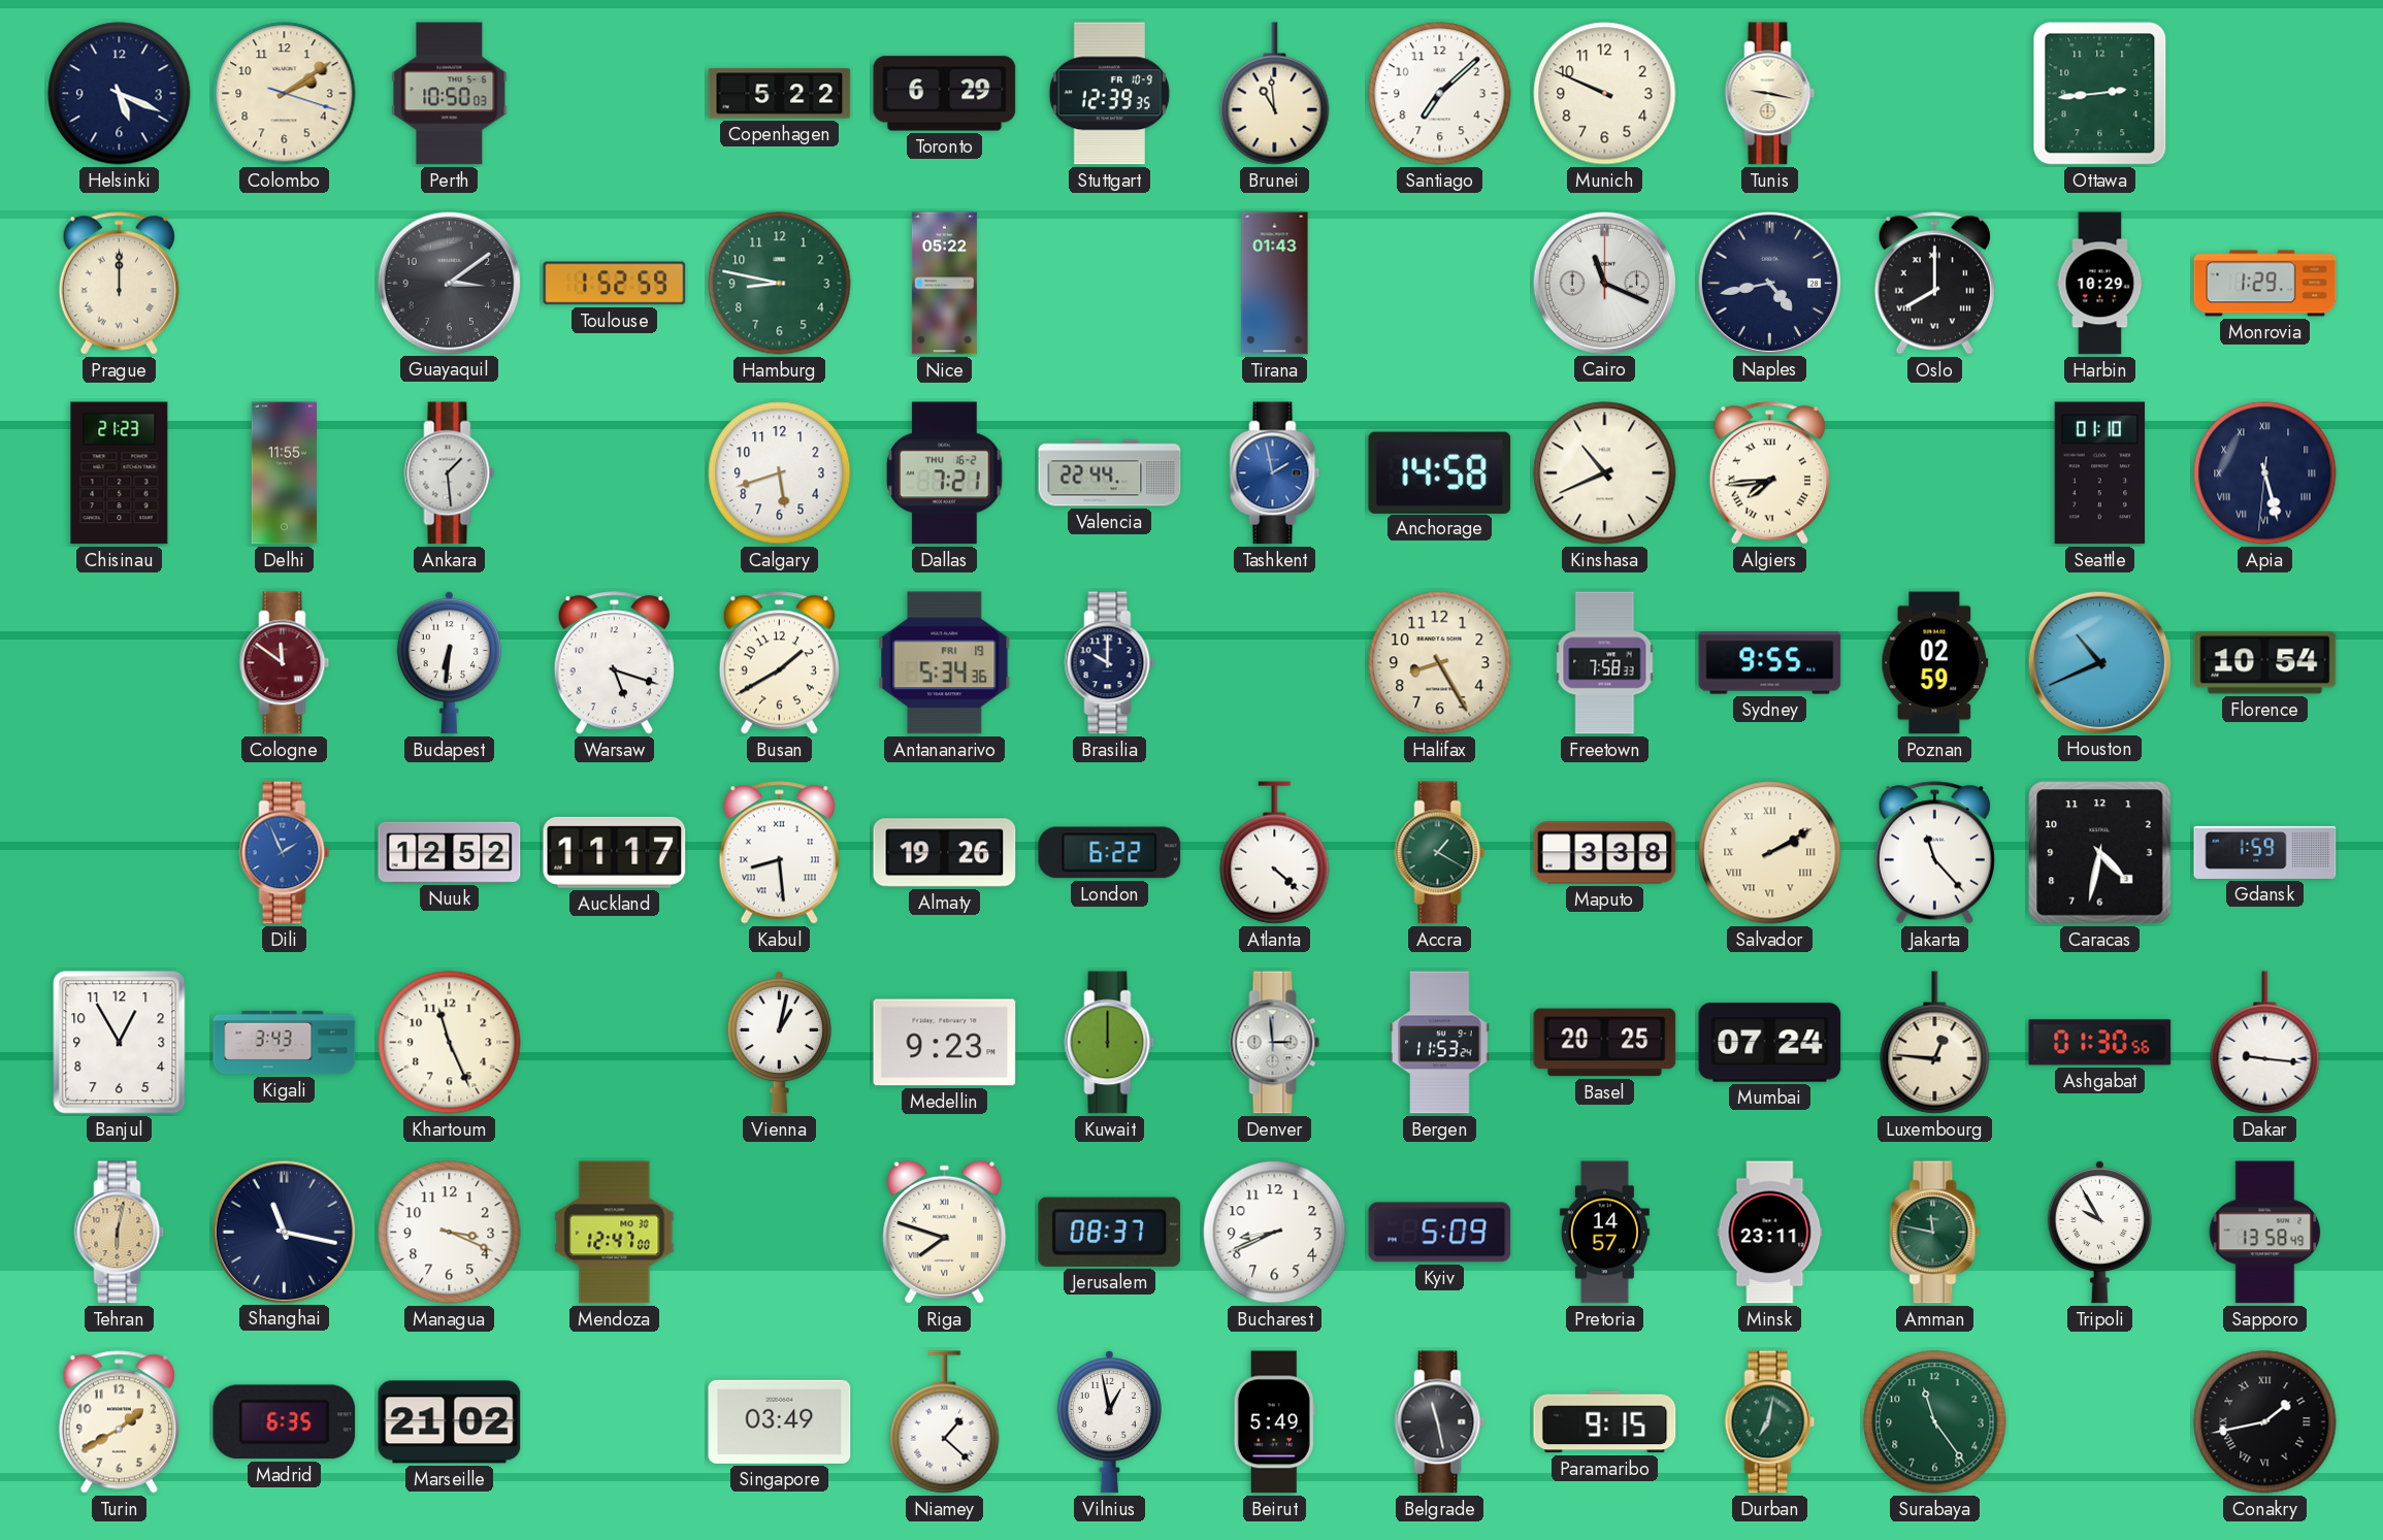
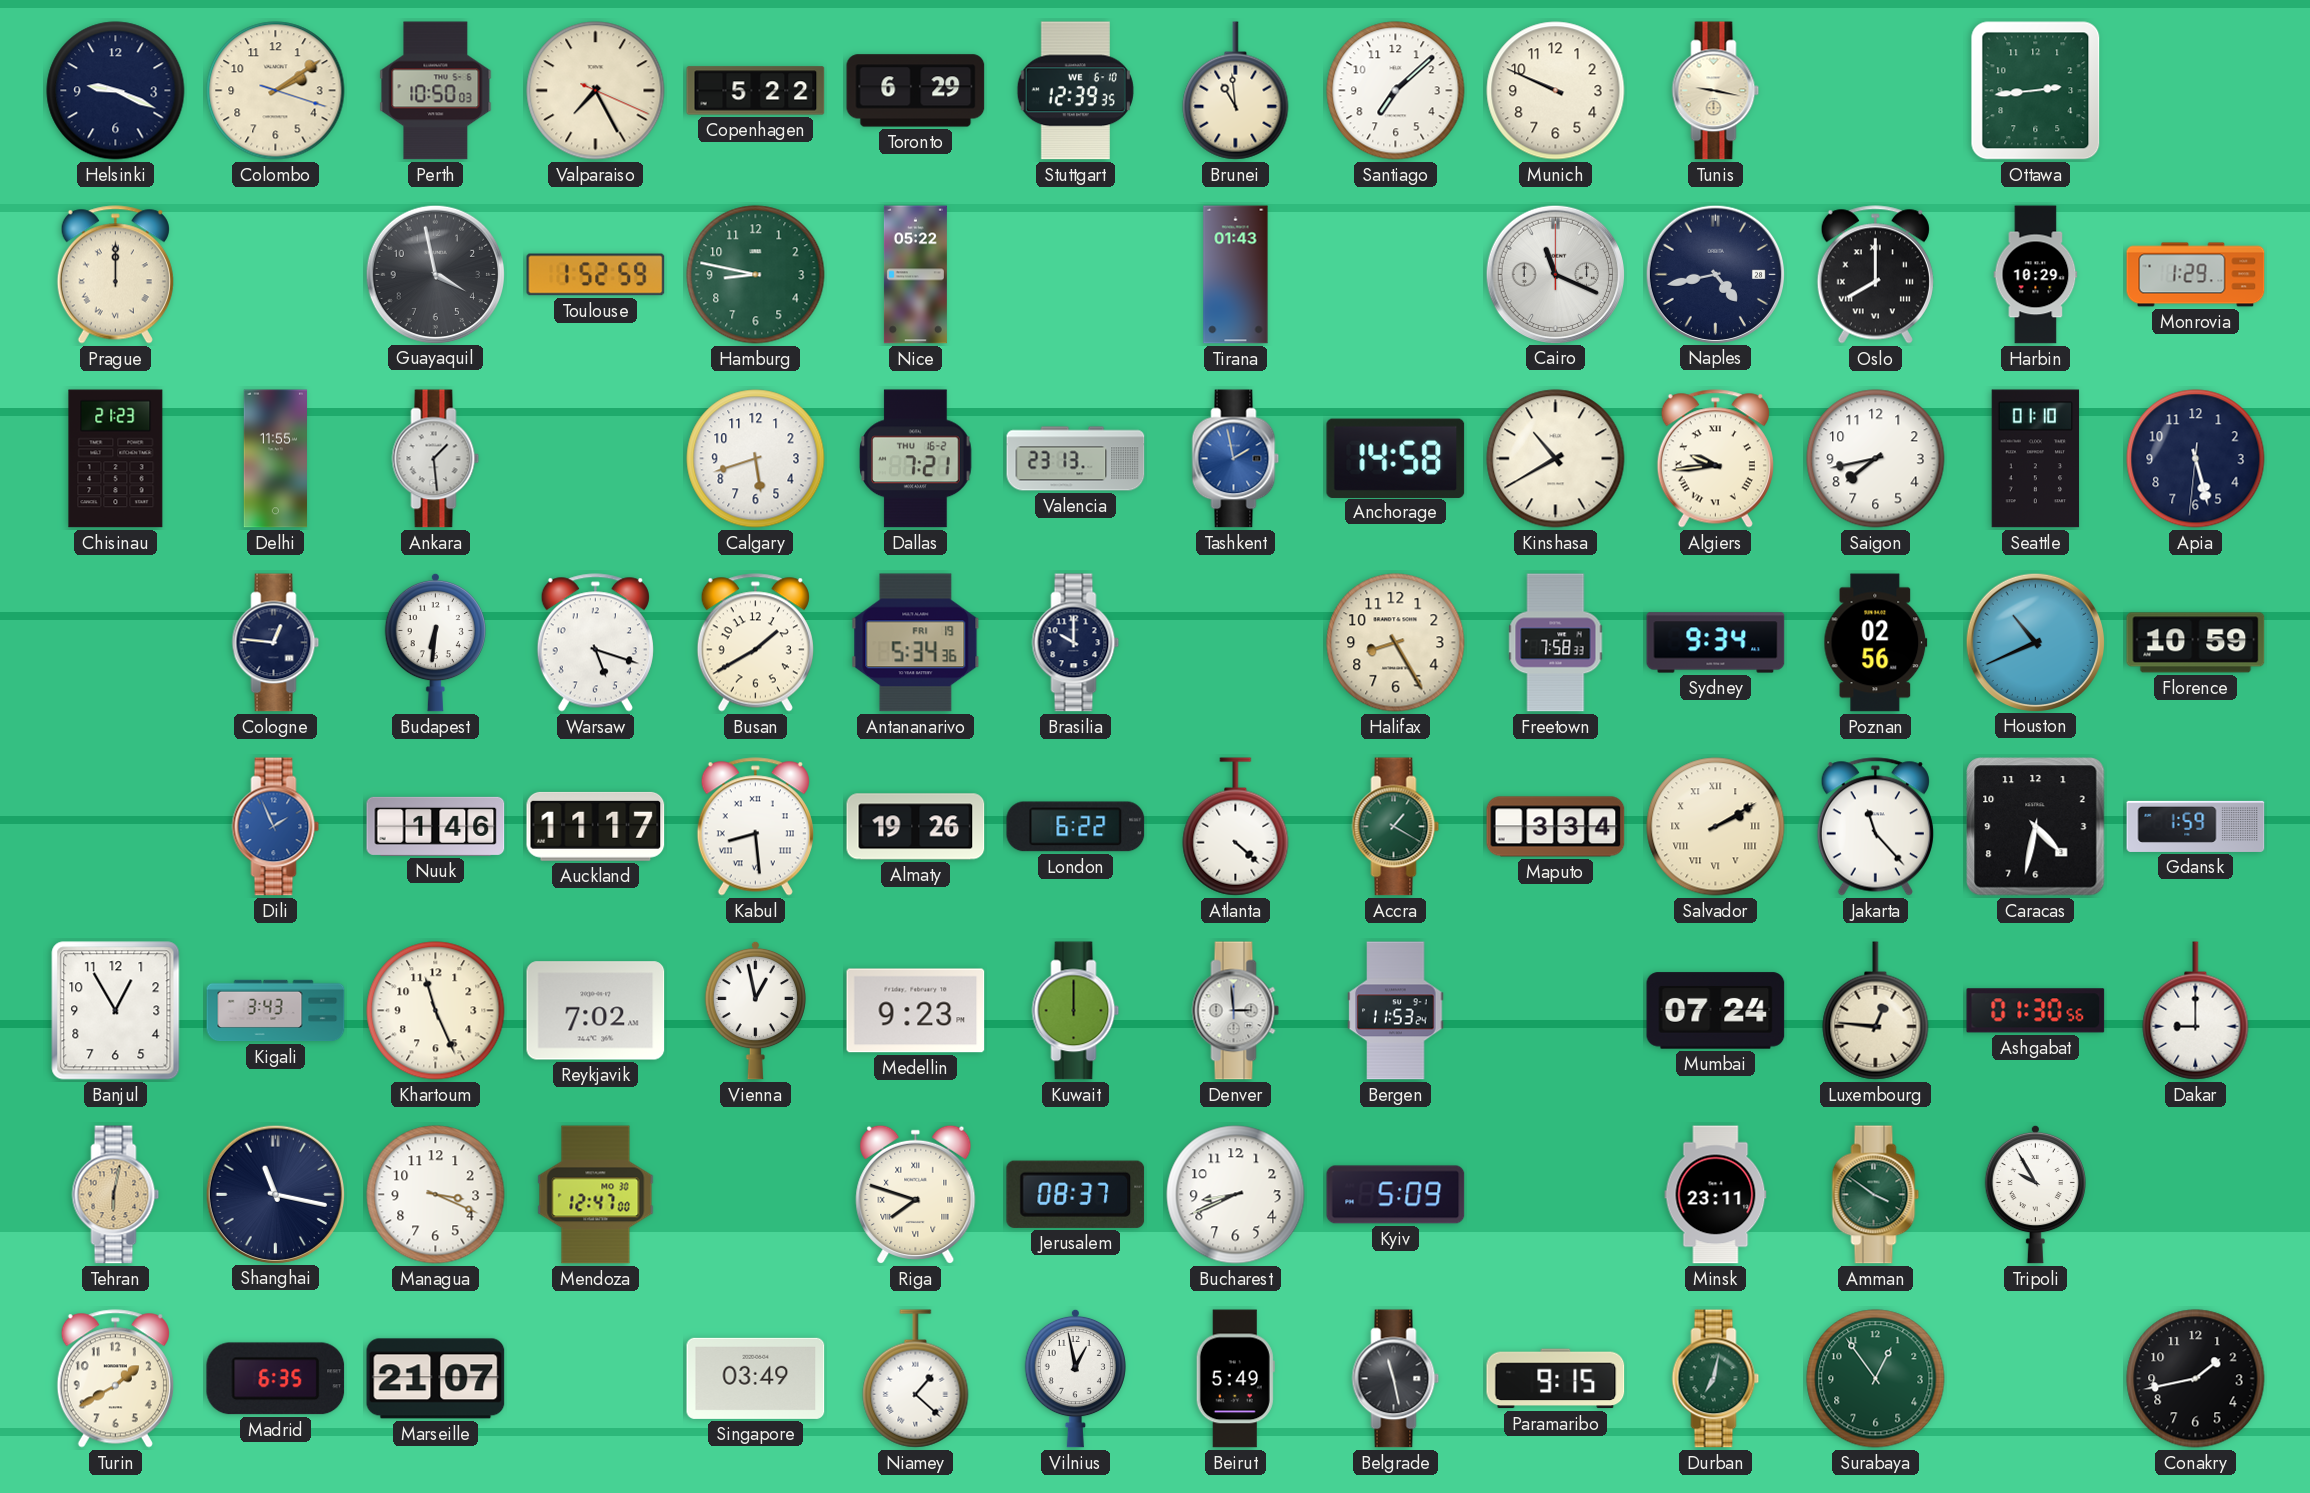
Helsinki: 5:19 -> 9:19
Valparaiso: none -> 7:25
Stuttgart date: FR 10-9 -> WE 6-10
Guayaquil: 3:09 -> 3:58
Valencia: 22:44 -> 23:13
Kinshasa: 10:41 -> 10:40
Algiers: 7:44 -> 9:44
Saigon: none -> 7:43
Apia numerals: Roman -> Arabic
Cologne: 11:51 -> 12:46
Cologne dial: burgundy -> navy
Sydney: 9:55 -> 9:34
Poznan: 02:59 -> 02:56
Florence: 10:54 -> 10:59
Nuuk: 12:52 -> 1:46
Maputo: 3:38 -> 3:34
Reykjavik: none -> 7:02
Vienna: 1:02 -> 12:58
Basel: 20:25 -> none
Dakar: 9:16 -> 9:00
Pretoria: 14:57 -> none
Amman: 11:47 -> 3:51
Sapporo: 13:58 -> none
Marseille: 21:02 -> 21:07
Surabaya: 11:24 -> 12:54
Conakry numerals: Roman -> Arabic
